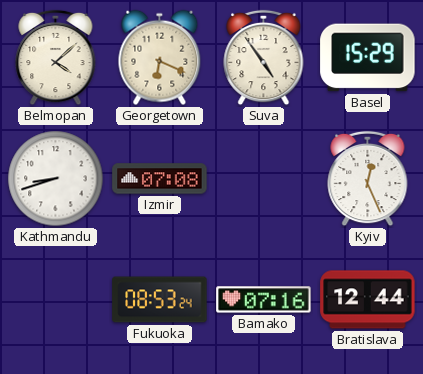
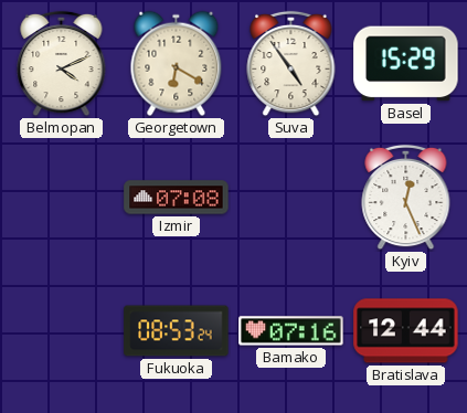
Belmopan: 4:08 -> 4:11
Georgetown: 6:19 -> 6:20
Kathmandu: 8:42 -> none
